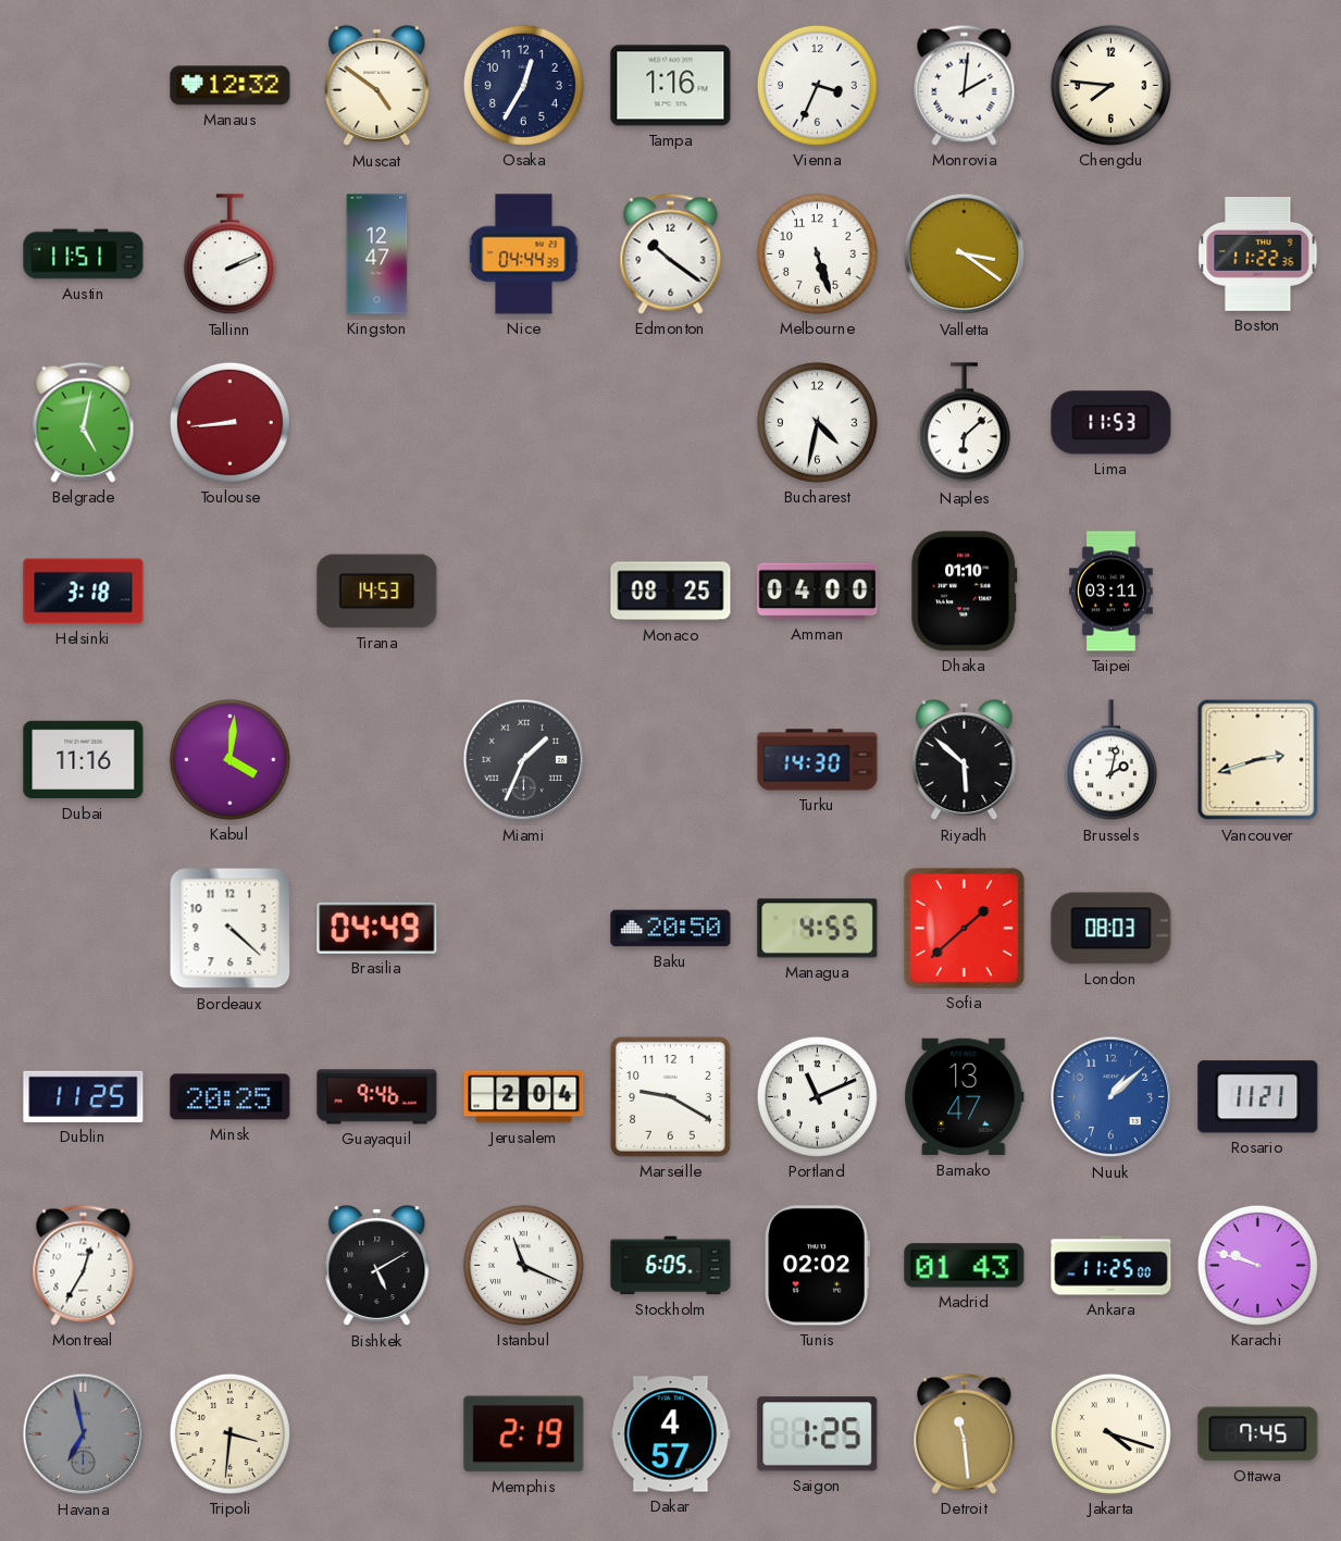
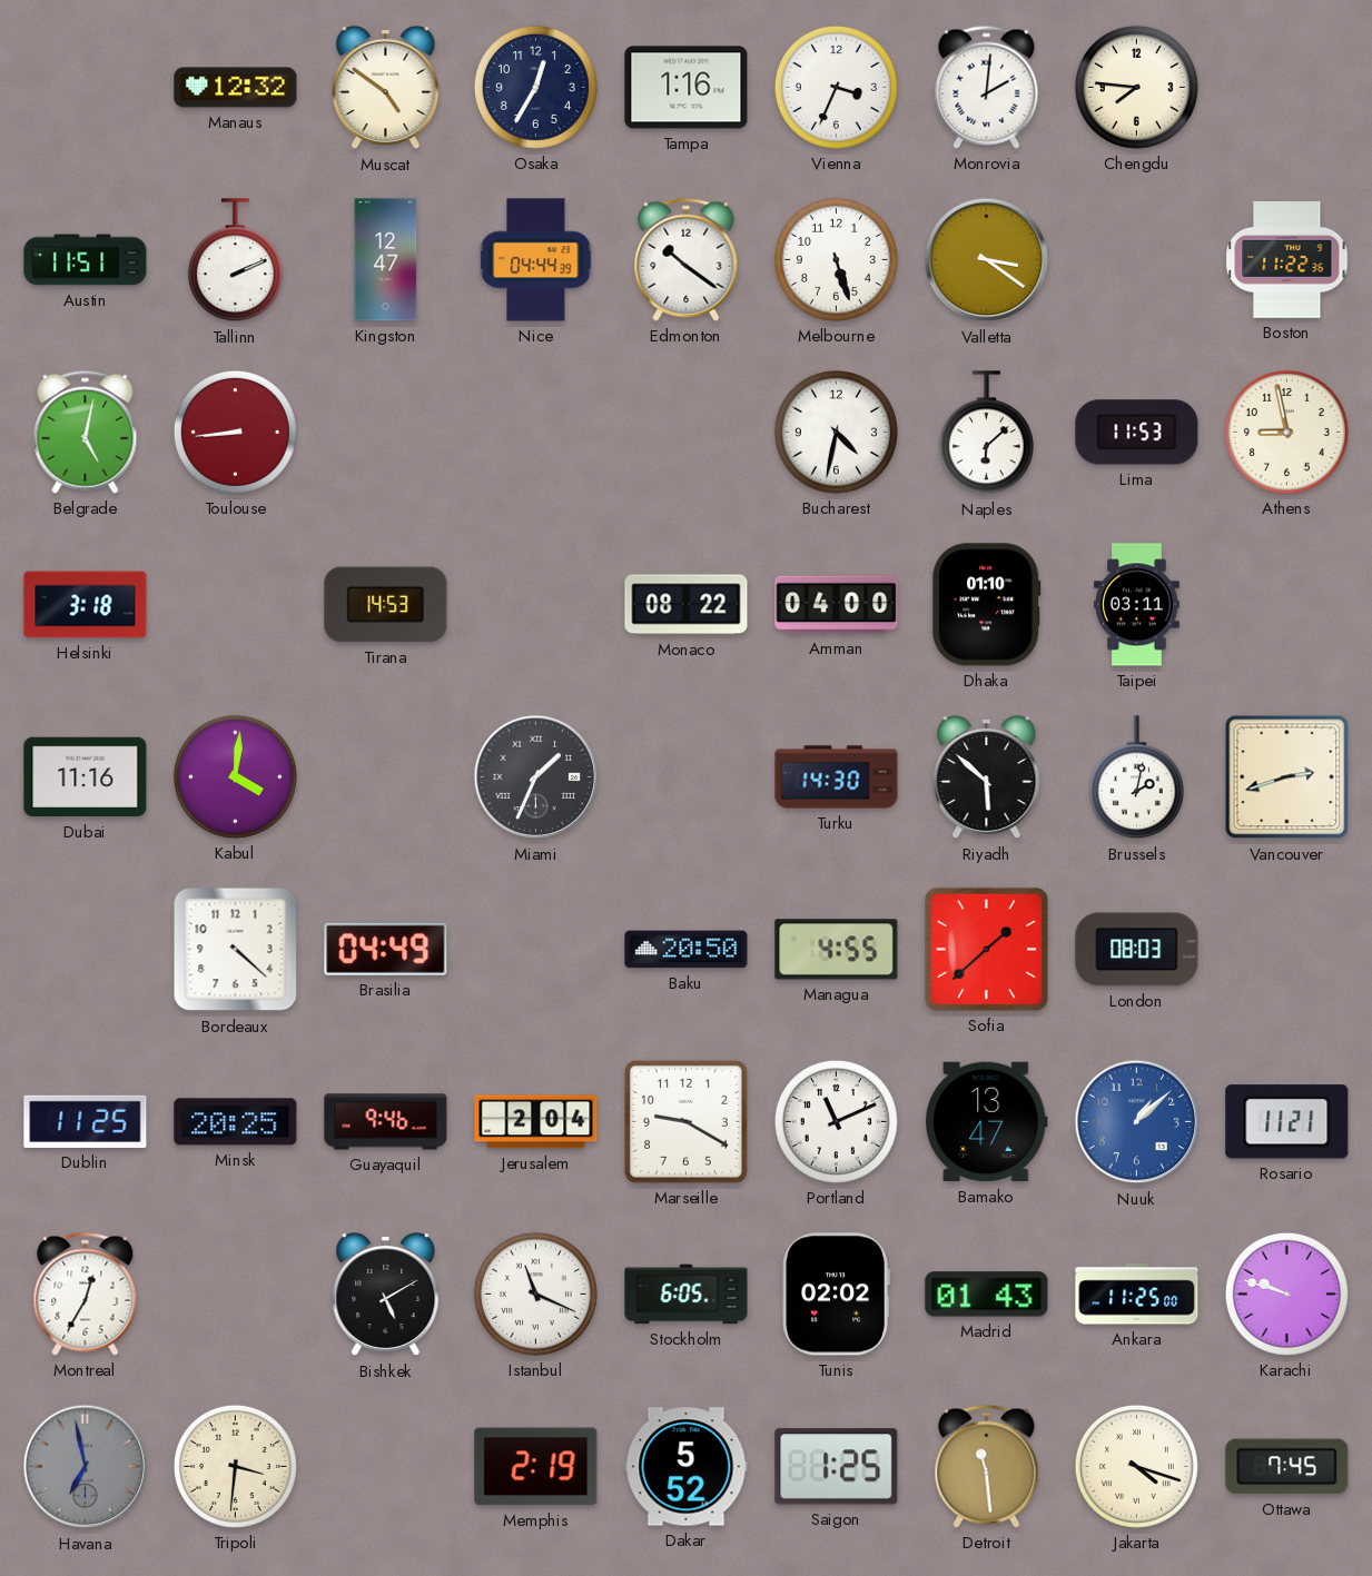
Athens: none -> 8:58
Monaco: 08:25 -> 08:22
Dakar: 4:57 -> 5:52
